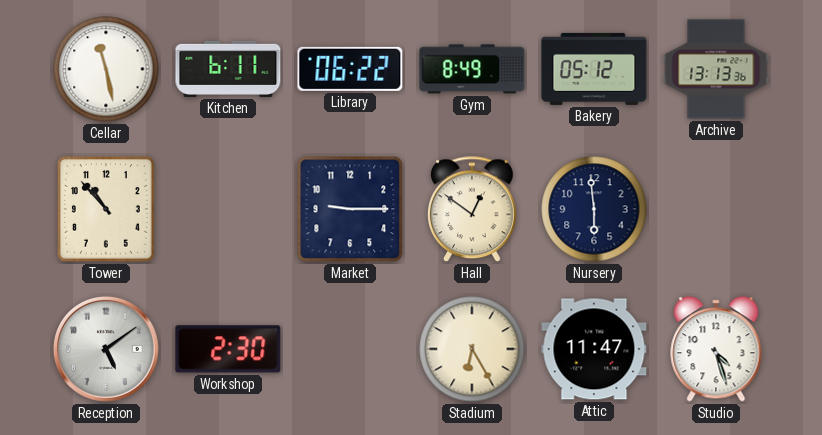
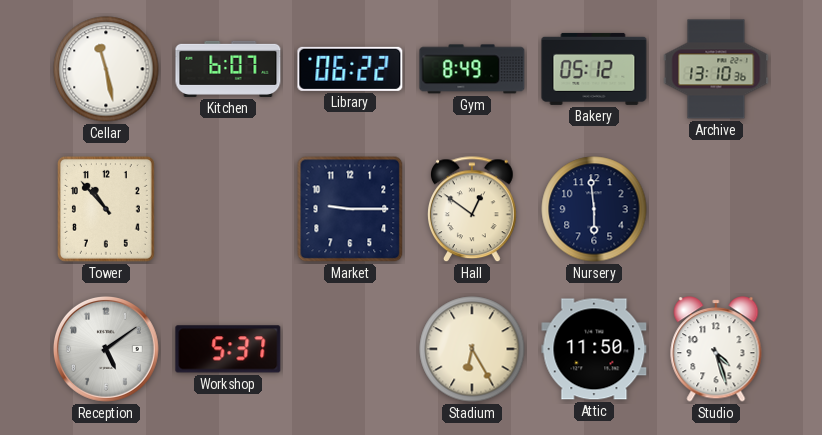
Kitchen: 6:11 -> 6:07
Archive: 13:13 -> 13:10
Workshop: 2:30 -> 5:37
Attic: 11:47 -> 11:50
